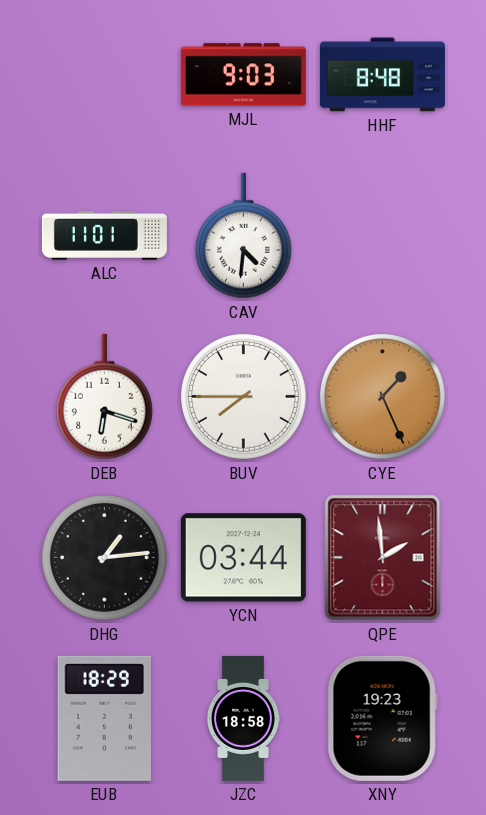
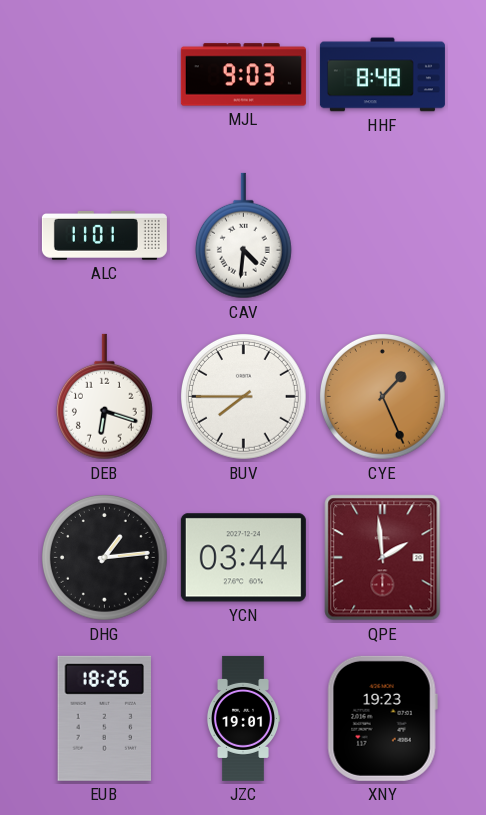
EUB: 18:29 -> 18:26
JZC: 18:58 -> 19:01
